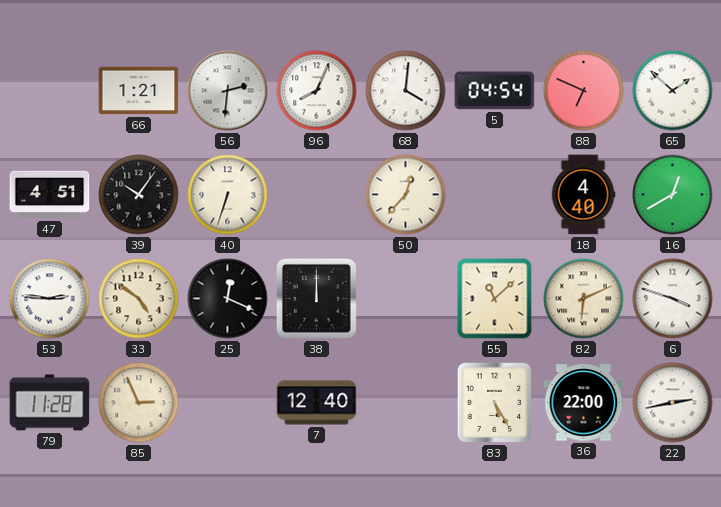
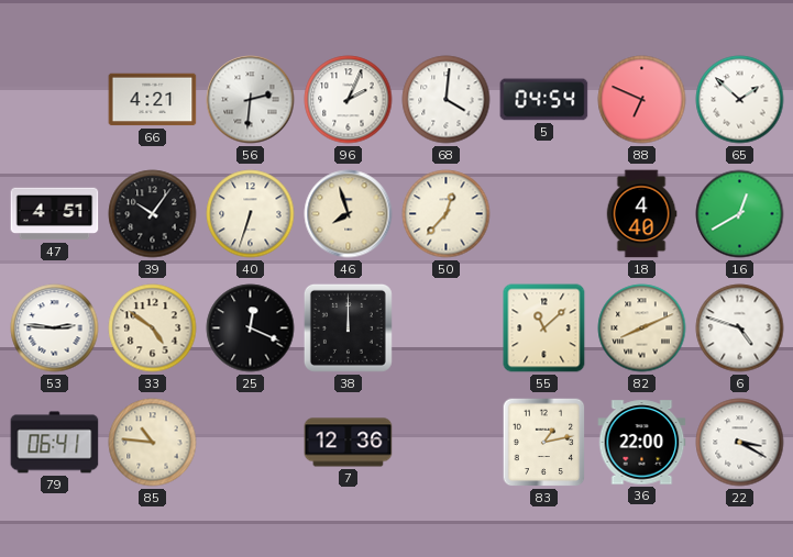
66: 1:21 -> 4:21
96: 8:04 -> 2:04
46: none -> 7:57
82: 6:11 -> 8:11
6: 3:48 -> 4:48
79: 11:28 -> 06:41
85: 2:56 -> 10:46
7: 12:40 -> 12:36
83: 5:25 -> 1:13
22: 2:43 -> 3:20
